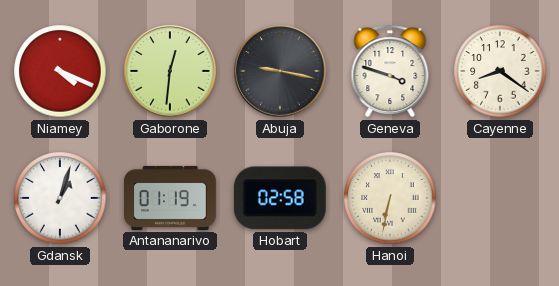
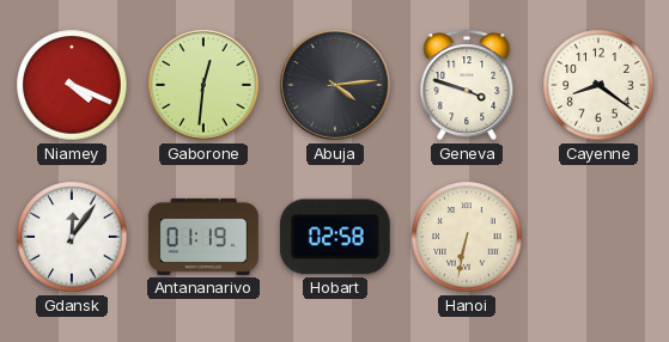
Abuja: 9:17 -> 4:14
Gdansk: 1:03 -> 12:06
